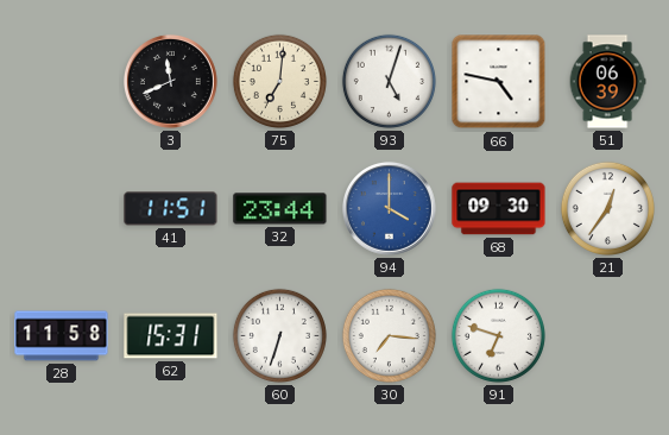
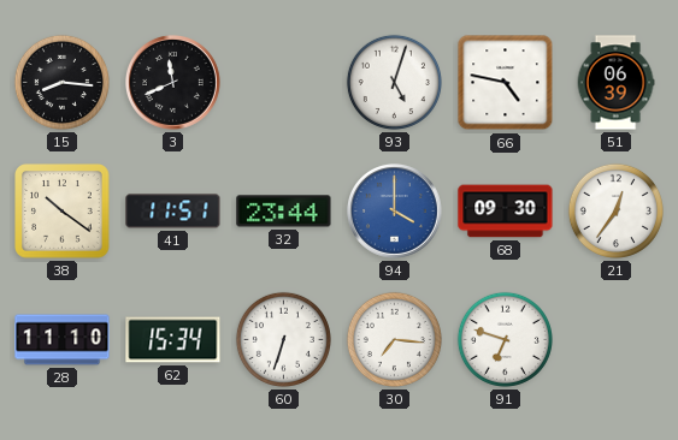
15: none -> 8:16
75: 7:01 -> none
38: none -> 10:21
28: 11:58 -> 11:10
62: 15:31 -> 15:34
